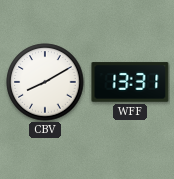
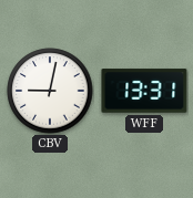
CBV: 8:10 -> 9:02
